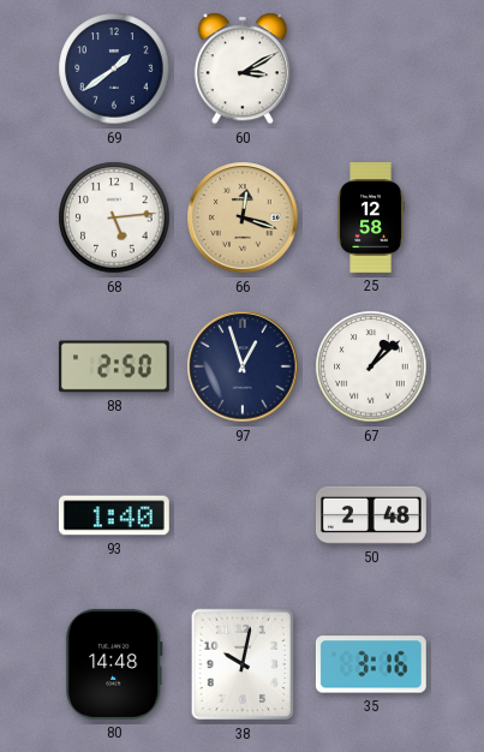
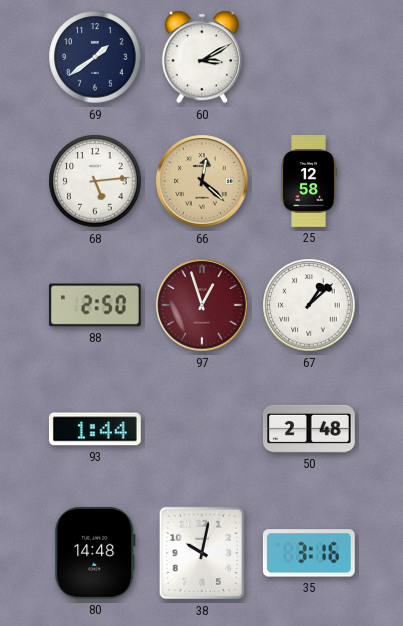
66: 12:18 -> 12:22
97 dial: navy -> burgundy
93: 1:40 -> 1:44
